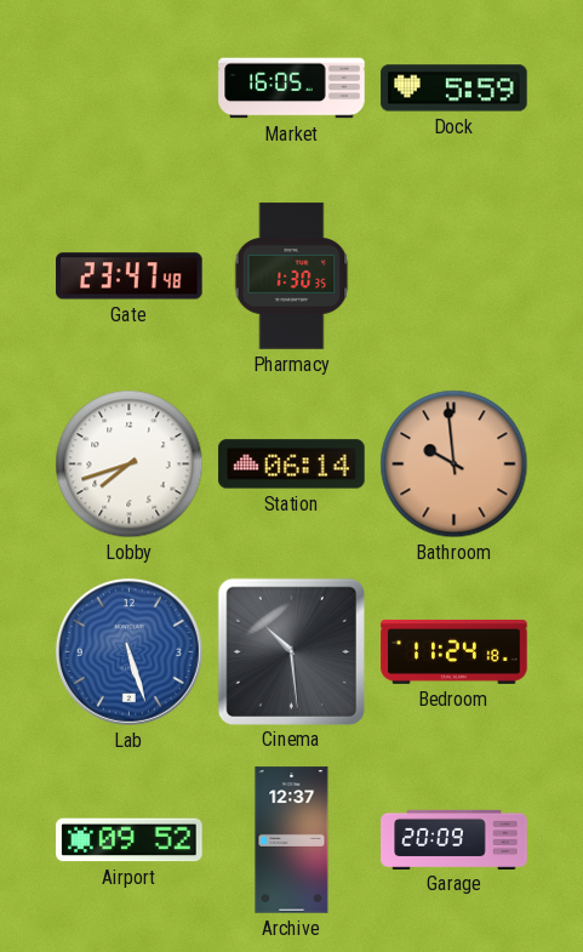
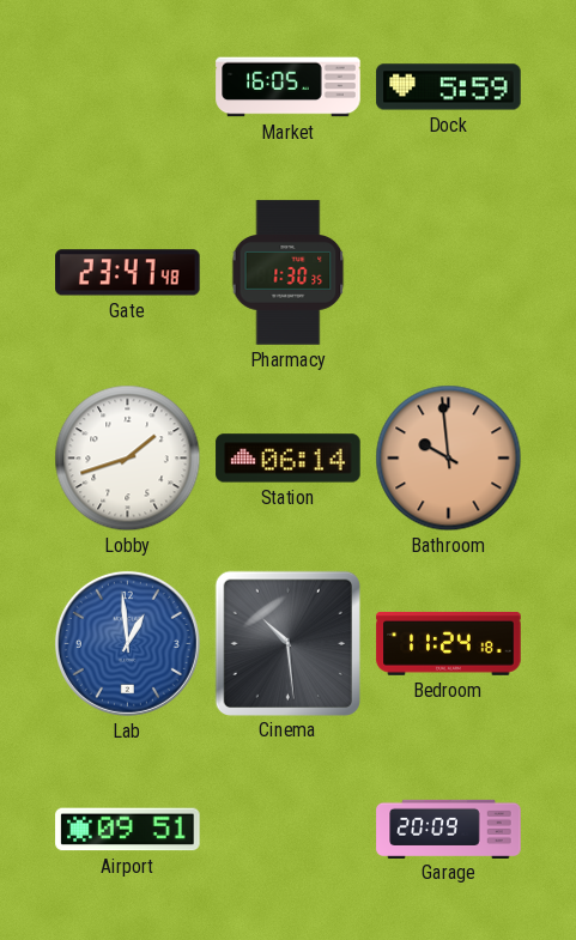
Lobby: 7:42 -> 1:42
Lab: 5:27 -> 12:59
Airport: 09:52 -> 09:51
Archive: 12:37 -> none
